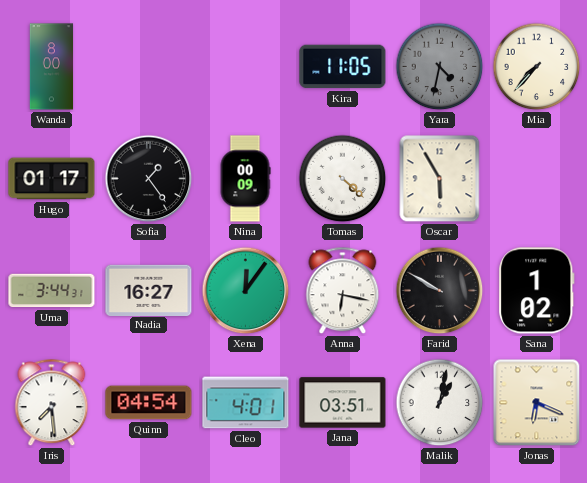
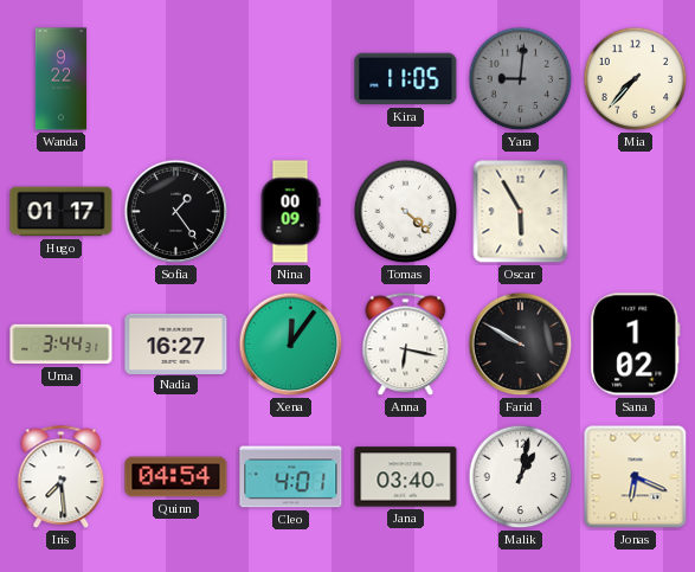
Wanda: 8:00 -> 9:22
Yara: 4:32 -> 9:01
Jana: 03:51 -> 03:40
